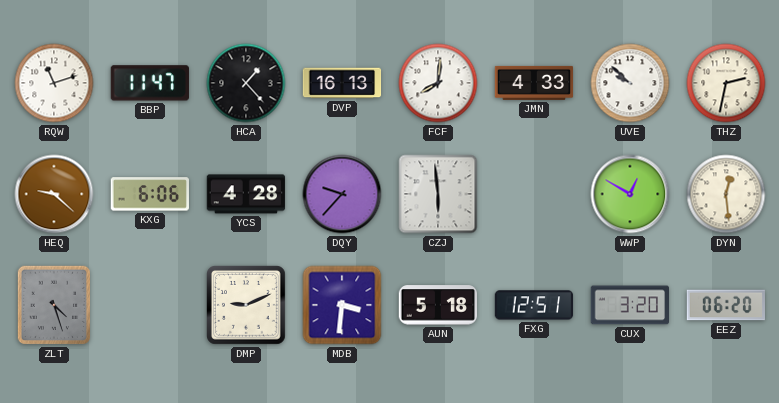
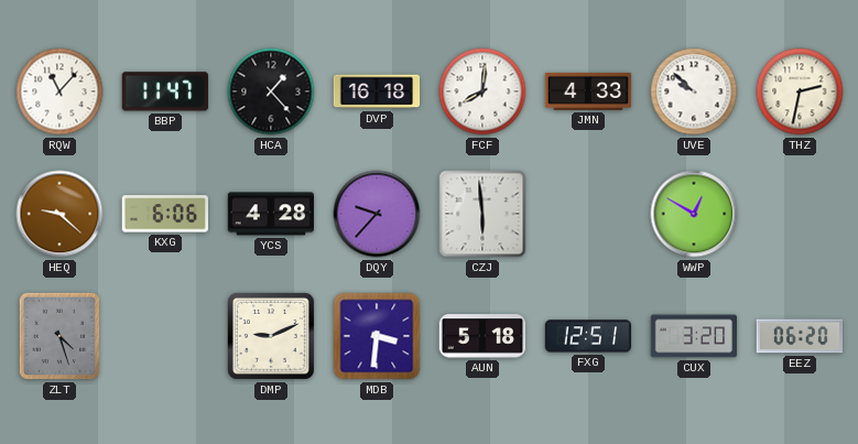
RQW: 11:12 -> 11:07
DVP: 16:13 -> 16:18
DYN: 12:29 -> none
